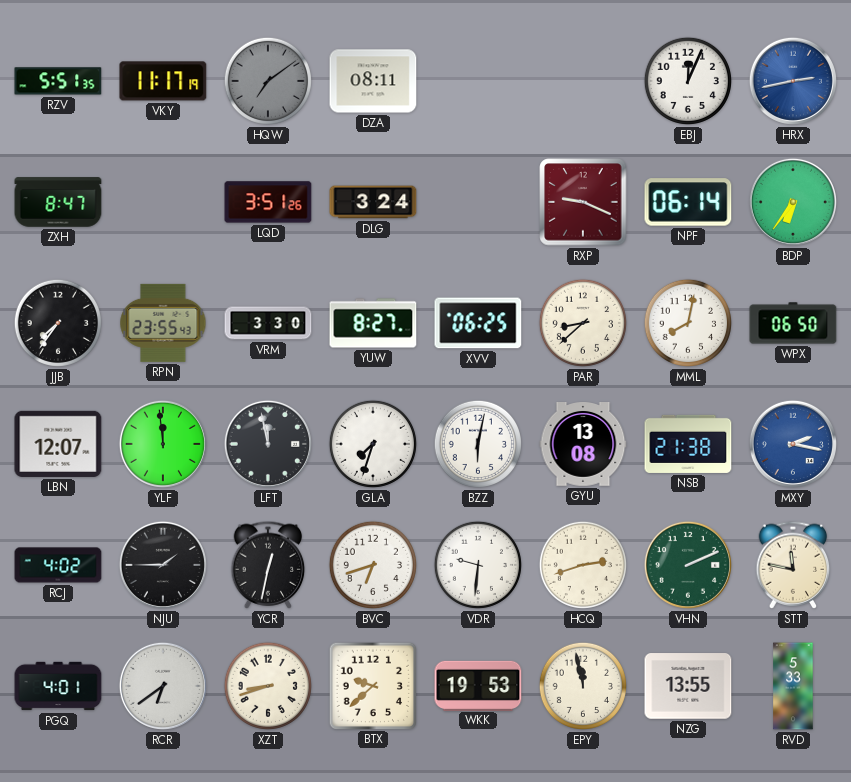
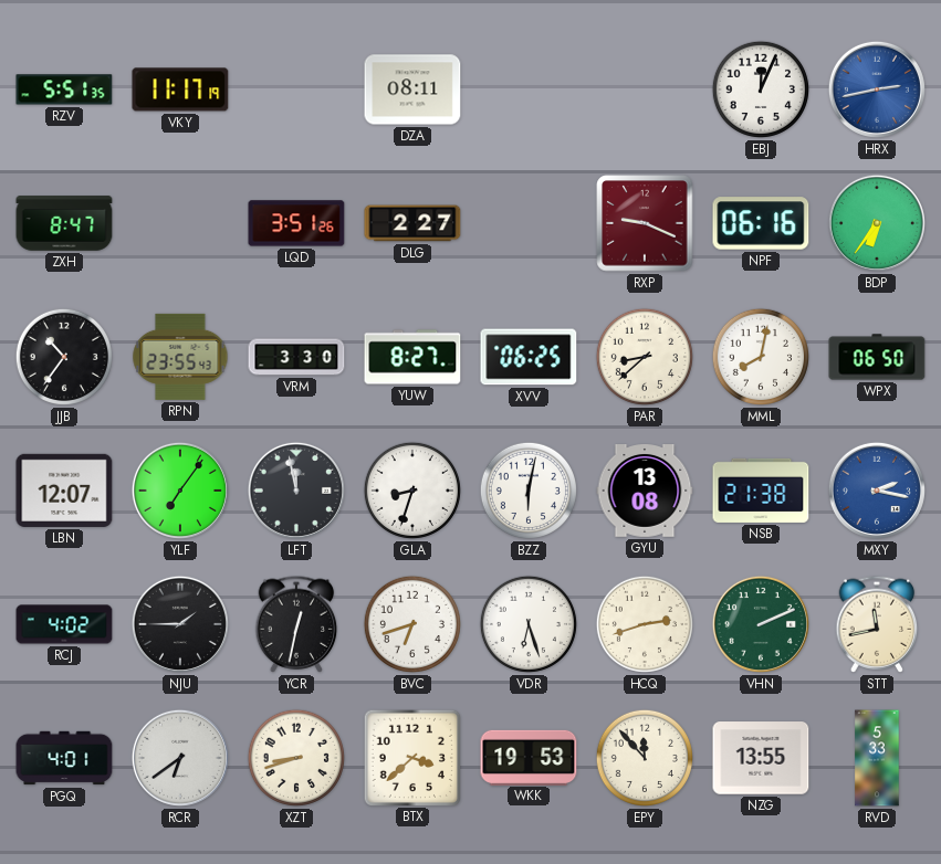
HQW: 7:09 -> none
DLG: 3:24 -> 2:27
NPF: 06:14 -> 06:16
JJB: 7:36 -> 10:36
YLF: 11:59 -> 7:06
GLA: 7:33 -> 8:33
VDR: 9:31 -> 6:27
STT: 11:47 -> 11:43
BTX: 9:38 -> 3:38
EPY: 11:58 -> 11:53
